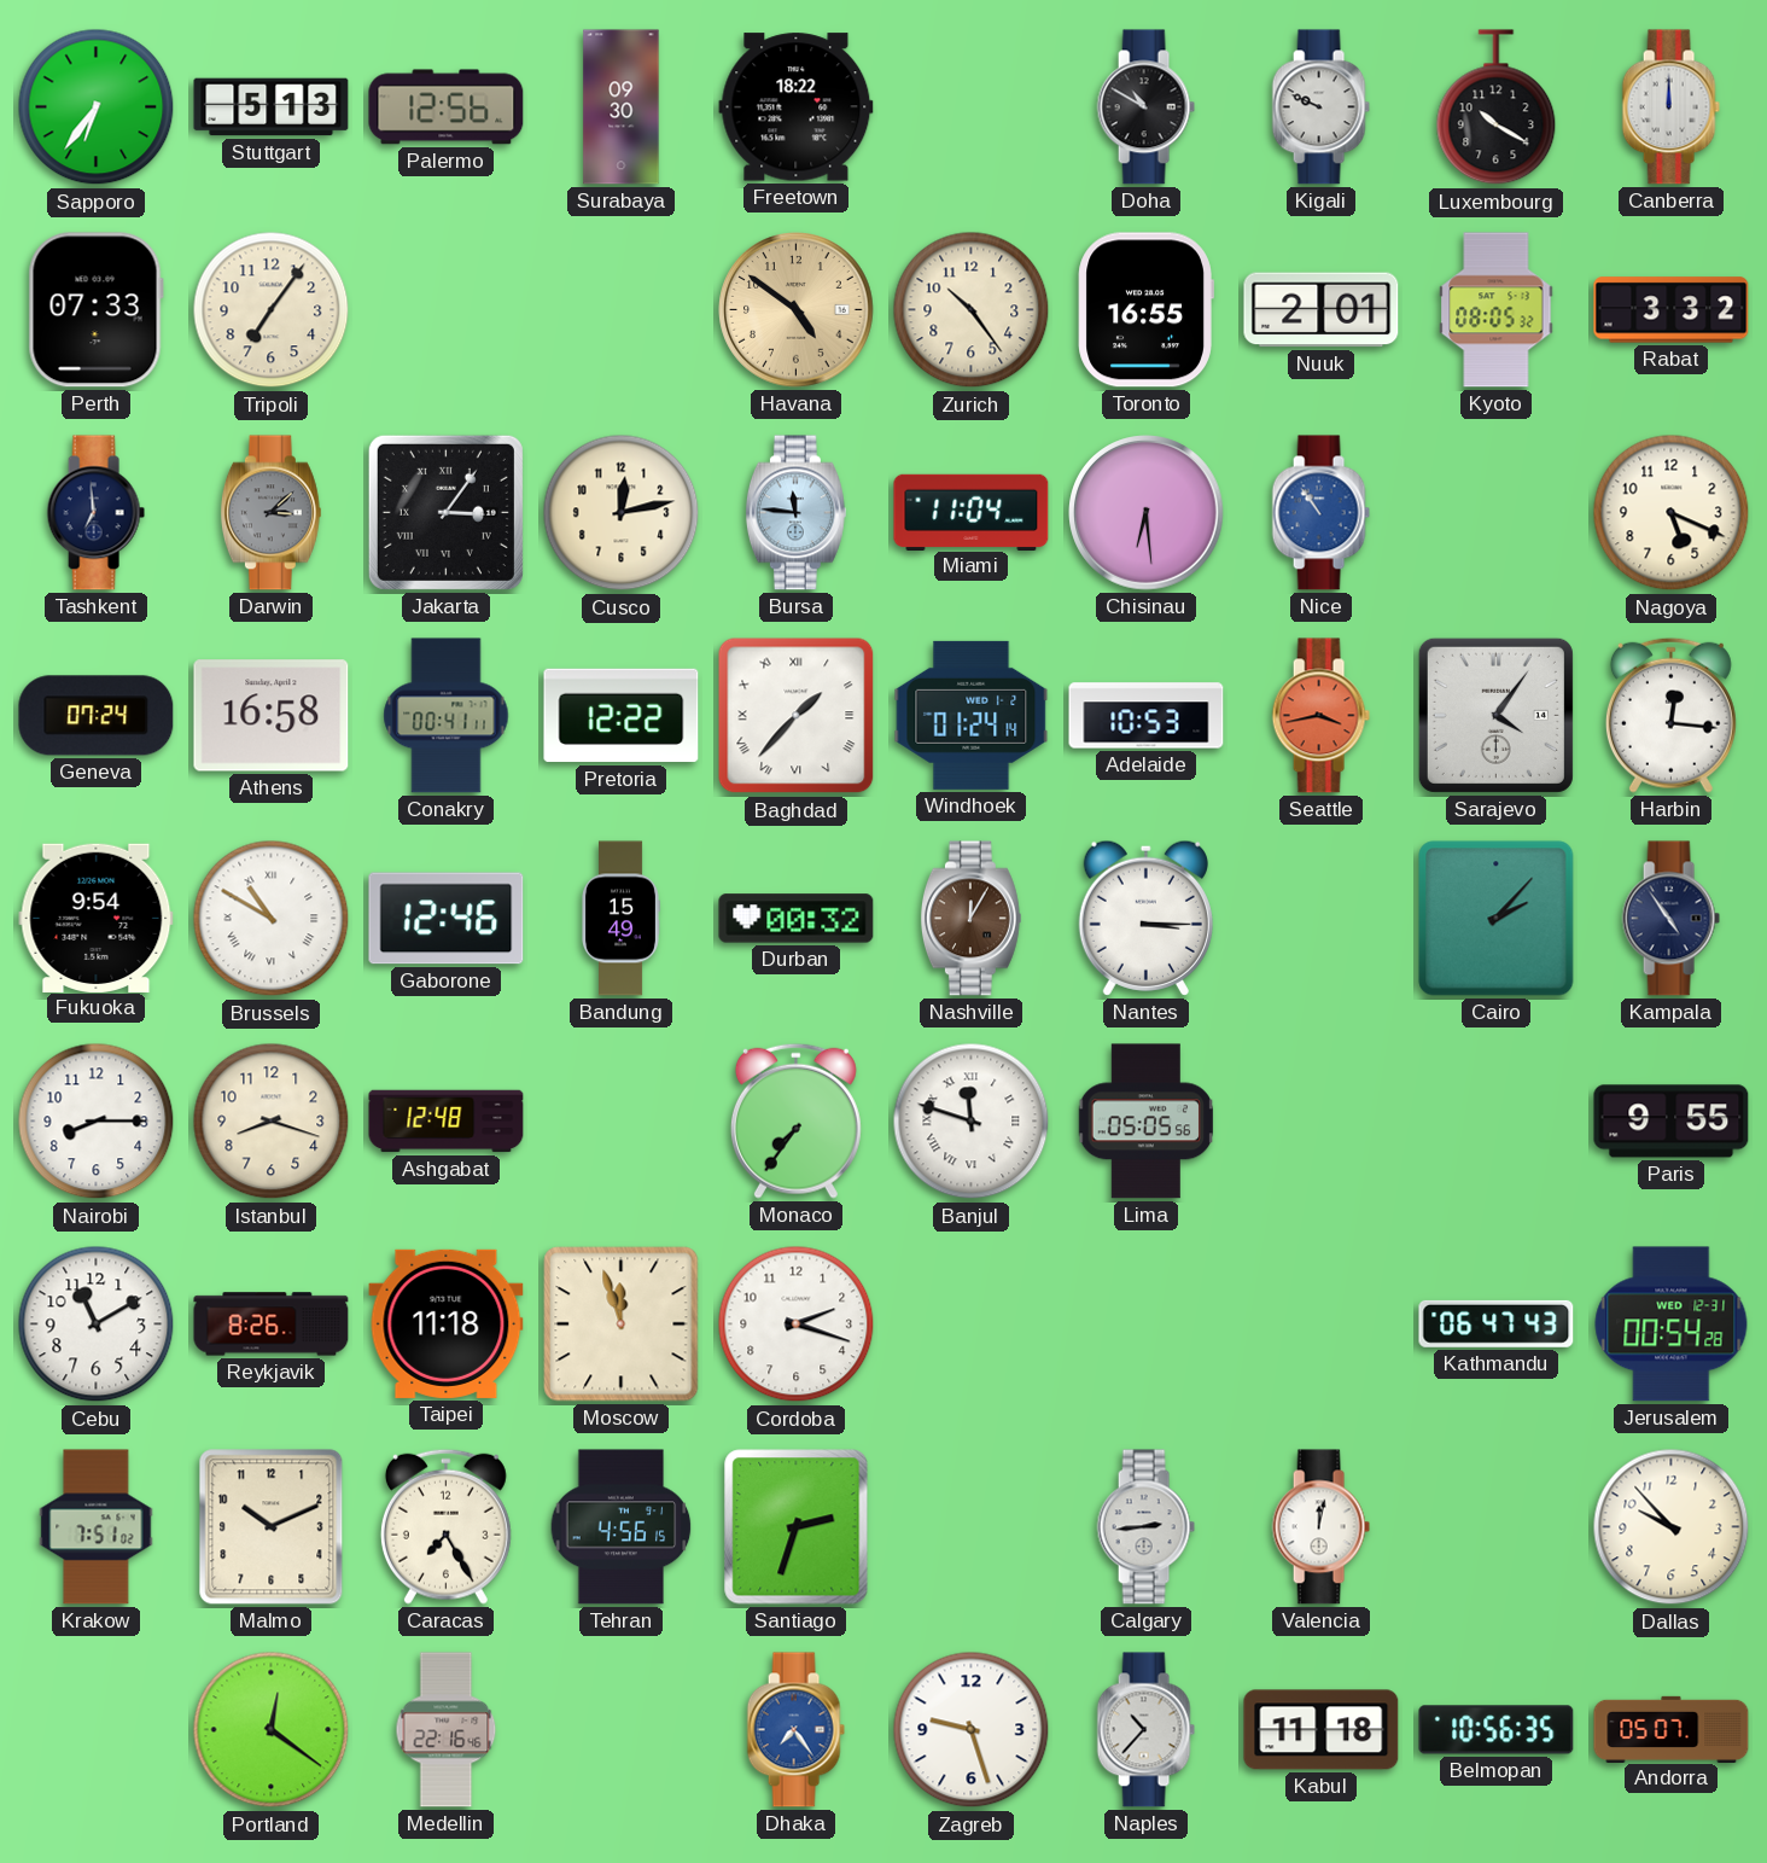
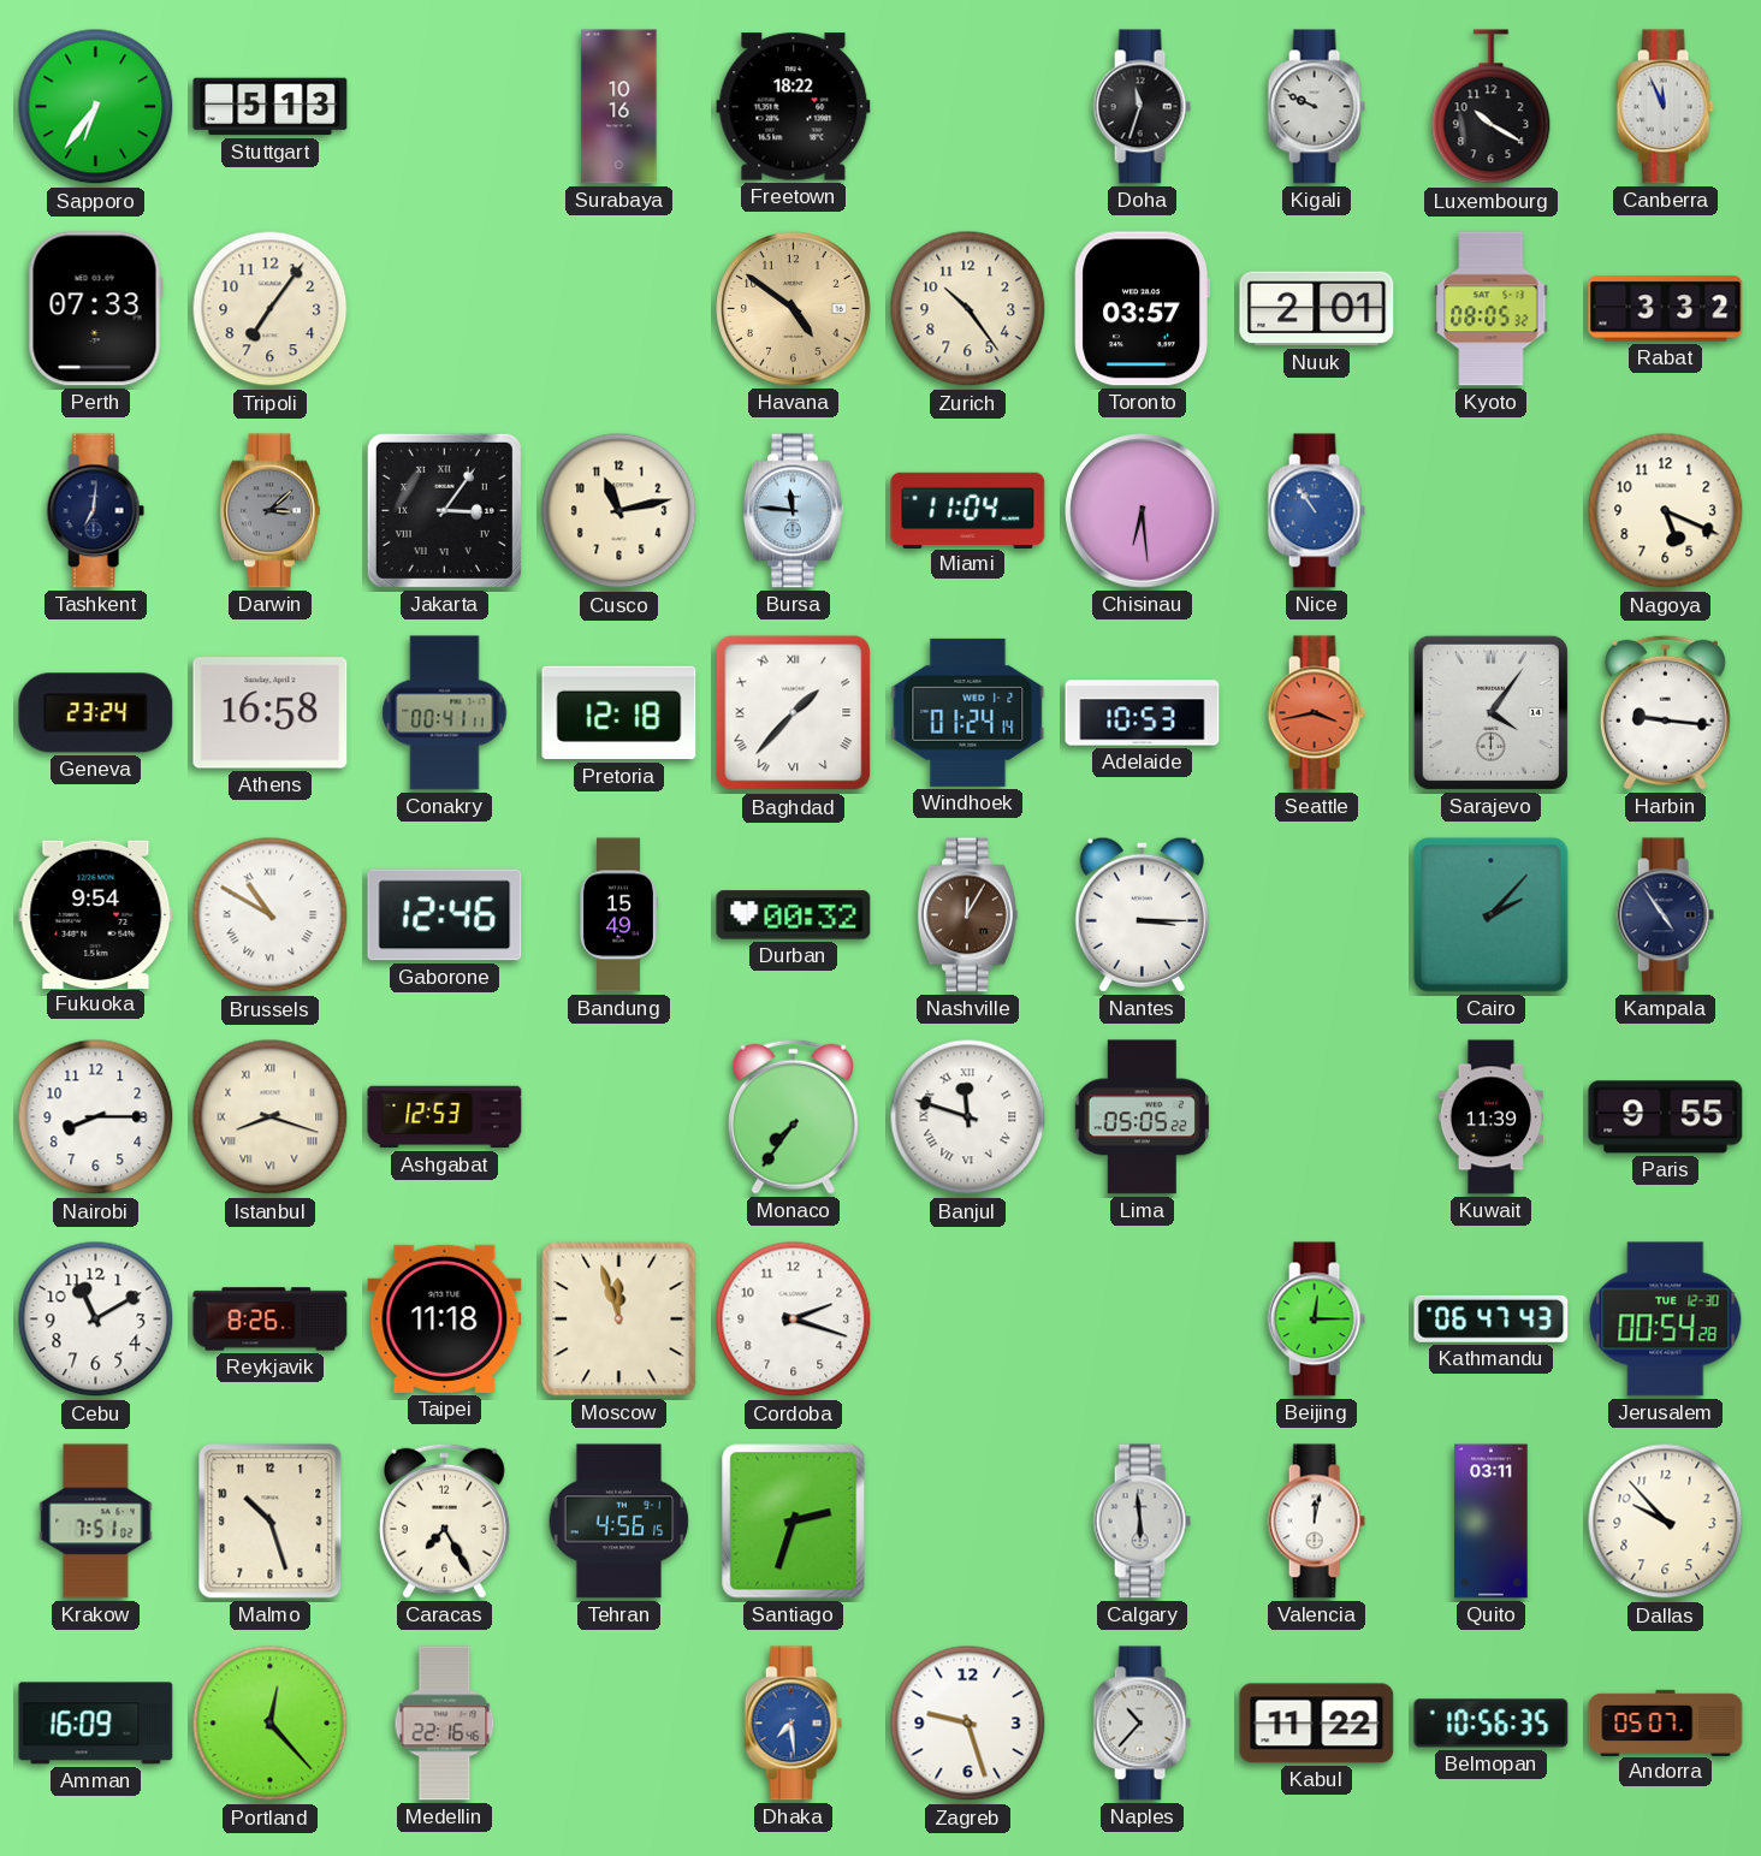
Palermo: 12:56 -> none
Surabaya: 09:30 -> 10:16
Doha: 10:50 -> 11:33
Canberra: 12:00 -> 11:56
Toronto: 16:55 -> 03:57
Tashkent: 6:59 -> 7:01
Cusco: 12:13 -> 11:13
Geneva: 07:24 -> 23:24
Pretoria: 12:22 -> 12:18
Harbin: 12:16 -> 9:16
Istanbul numerals: Arabic -> Roman
Ashgabat: 12:48 -> 12:53
Lima: 05:05:56 -> 05:05:22
Kuwait: none -> 11:39
Beijing: none -> 12:15
Jerusalem date: WED 12-31 -> TUE 12-30
Malmo: 10:11 -> 10:27
Calgary: 2:44 -> 5:59
Quito: none -> 03:11
Amman: none -> 16:09
Portland: 12:21 -> 12:23
Dhaka: 7:24 -> 7:29
Kabul: 11:18 -> 11:22
